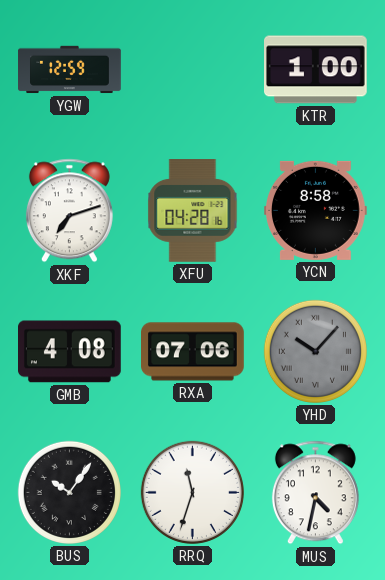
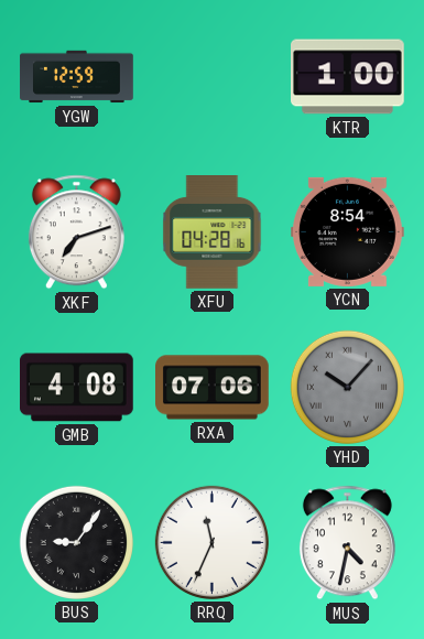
YCN: 8:58 -> 8:54
BUS: 10:06 -> 9:06
RRQ: 11:33 -> 11:34
